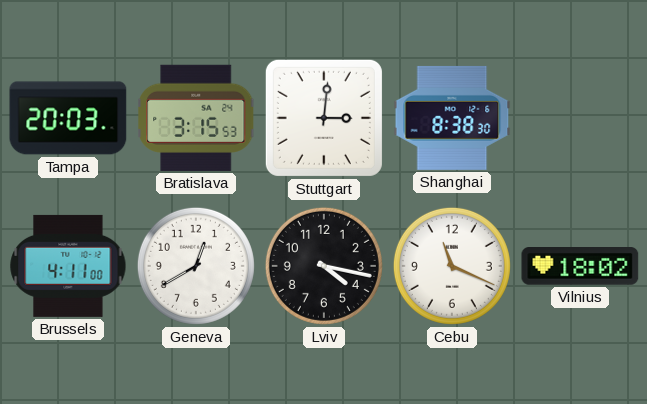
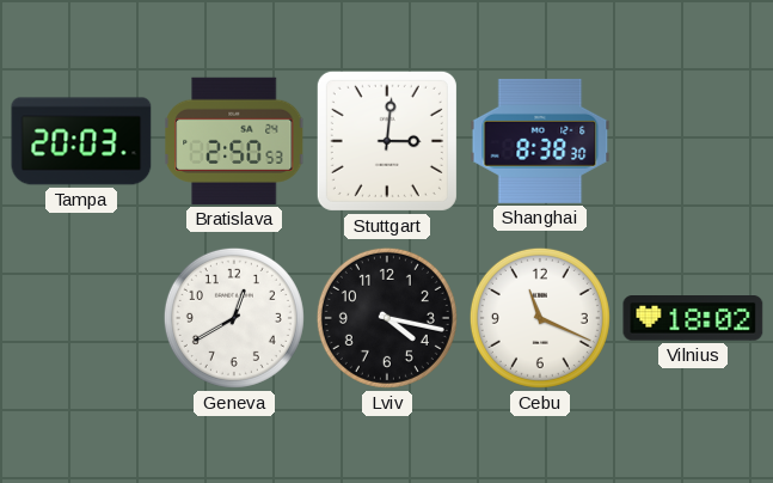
Bratislava: 3:15 -> 2:50
Brussels: 4:11 -> none
